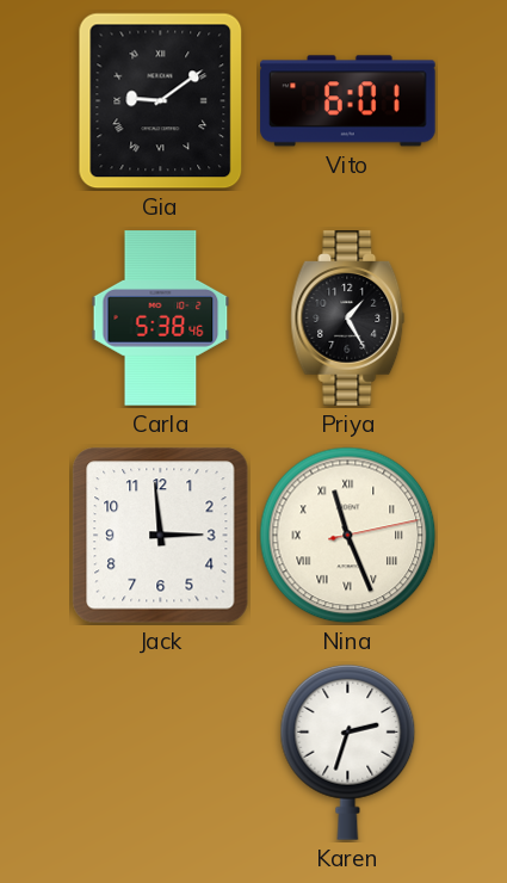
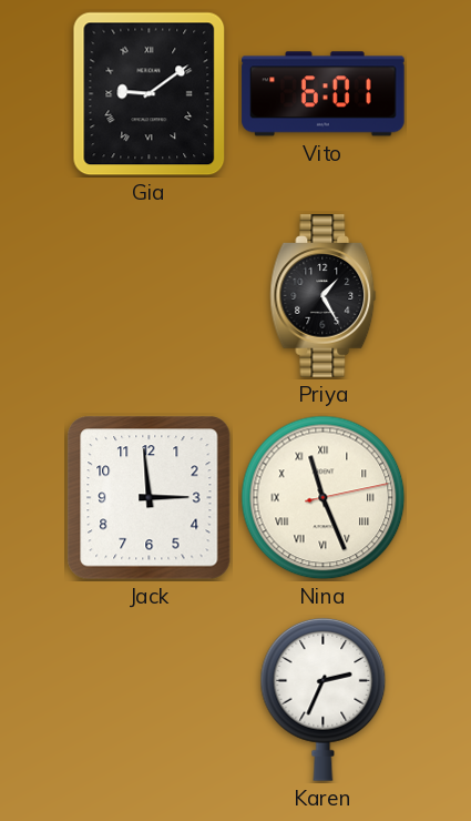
Carla: 5:38 -> none
Karen: 2:33 -> 2:34
